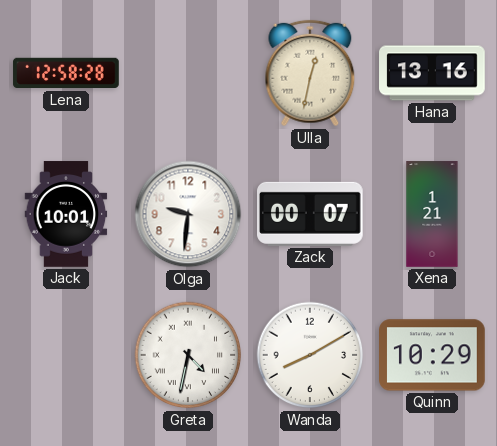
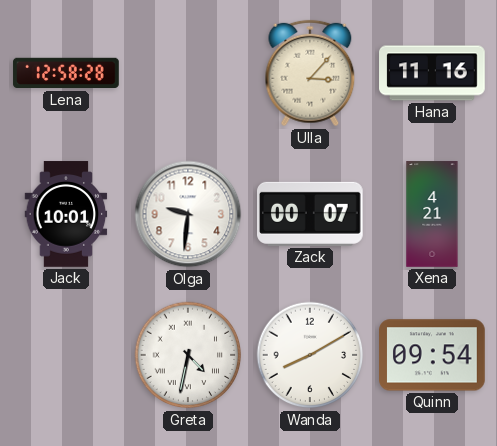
Ulla: 12:32 -> 3:07
Hana: 13:16 -> 11:16
Xena: 1:21 -> 4:21
Quinn: 10:29 -> 09:54
